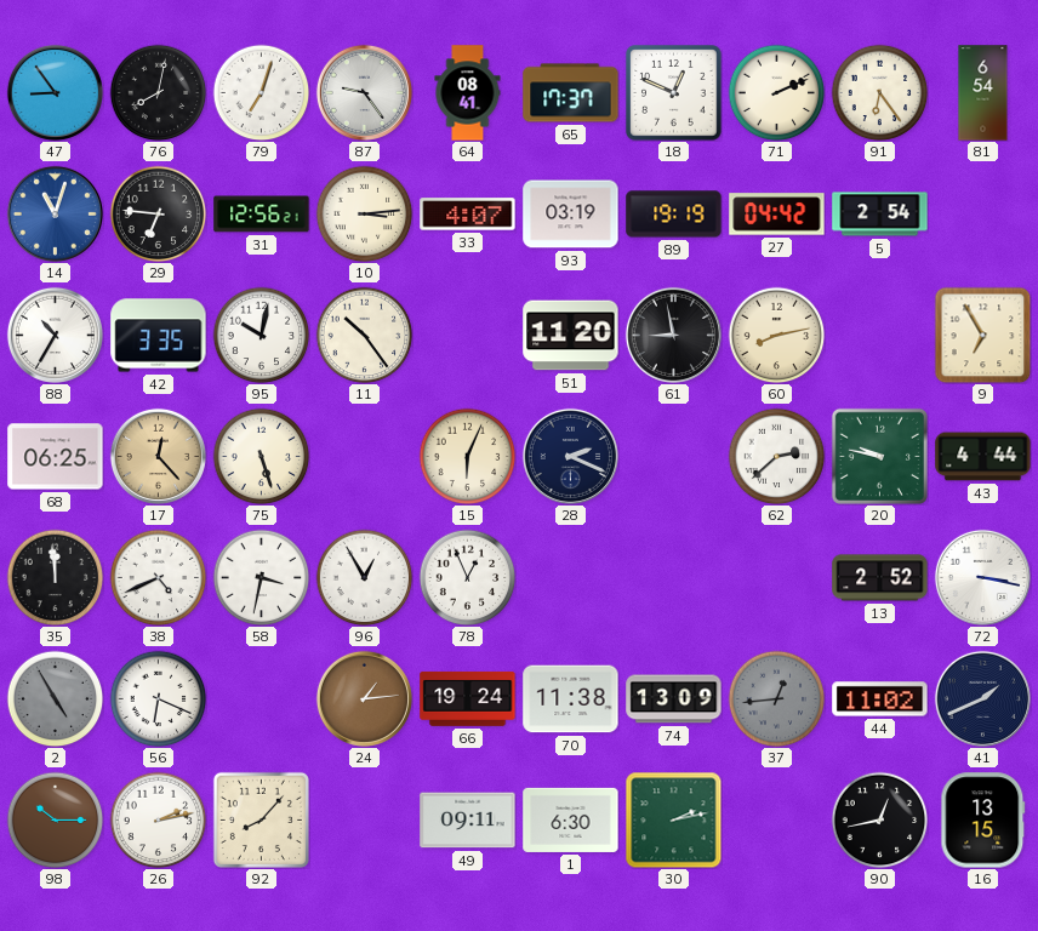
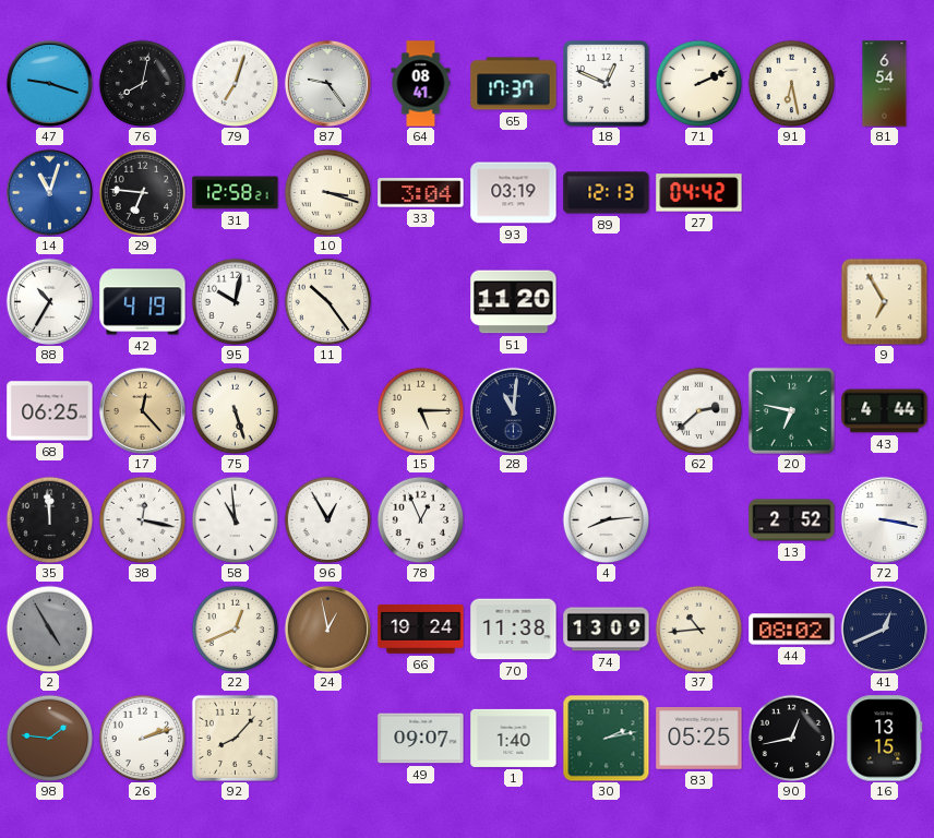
47: 8:54 -> 9:18
91: 6:24 -> 6:28
31: 12:56 -> 12:58
10: 3:14 -> 3:18
33: 4:07 -> 3:04
89: 19:19 -> 12:13
5: 2:54 -> none
42: 3:35 -> 4:19
61: 8:58 -> none
60: 8:13 -> none
15: 6:04 -> 5:15
28: 2:19 -> 11:01
20: 9:47 -> 6:47
38: 4:41 -> 12:17
58: 3:32 -> 10:59
4: none -> 8:14
56: 6:19 -> none
22: none -> 12:41
24: 1:14 -> 12:58
37: 12:44 -> 10:44
37 dial: grey -> cream
44: 11:02 -> 08:02
41: 1:41 -> 12:41
98: 10:15 -> 1:46
26: 2:13 -> 2:12
49: 09:11 -> 09:07
1: 6:30 -> 1:40
83: none -> 05:25
